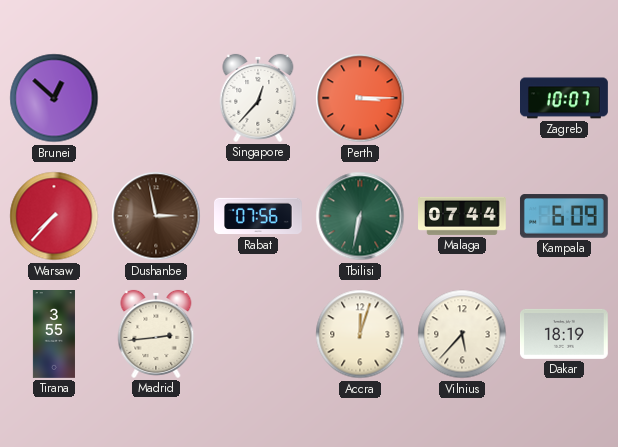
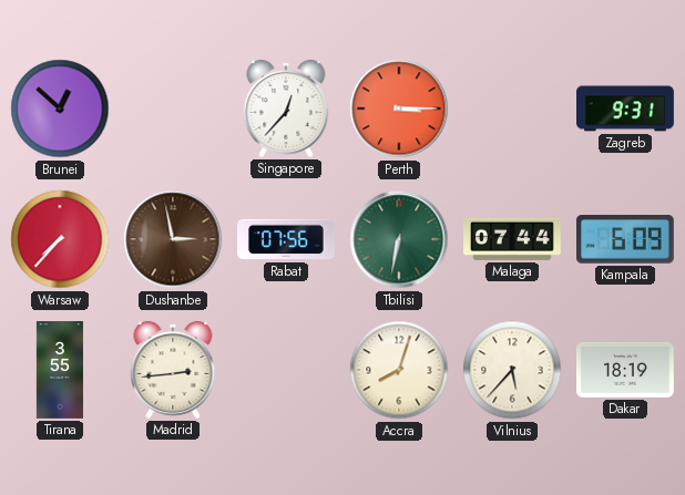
Zagreb: 10:07 -> 9:31
Accra: 12:03 -> 8:03
